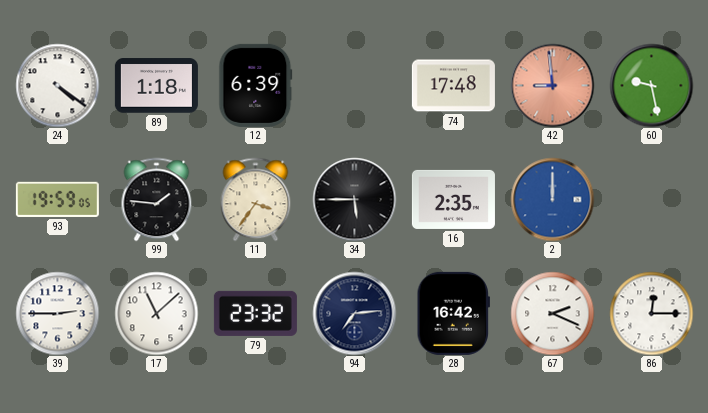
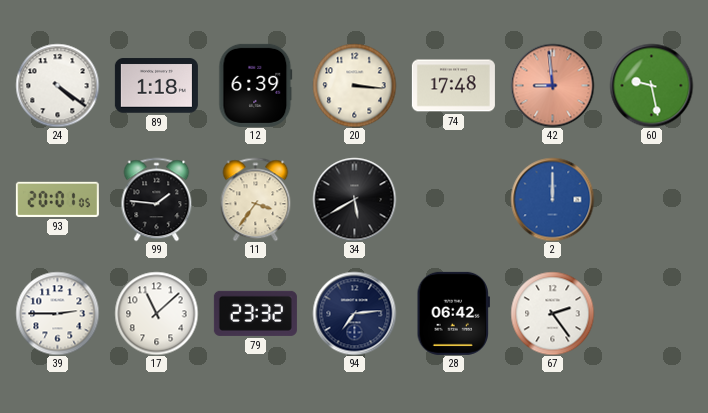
20: none -> 3:16
93: 19:59 -> 20:01
34: 5:45 -> 5:40
16: 2:35 -> none
28: 16:42 -> 06:42
67: 2:19 -> 2:24
86: 12:15 -> none
